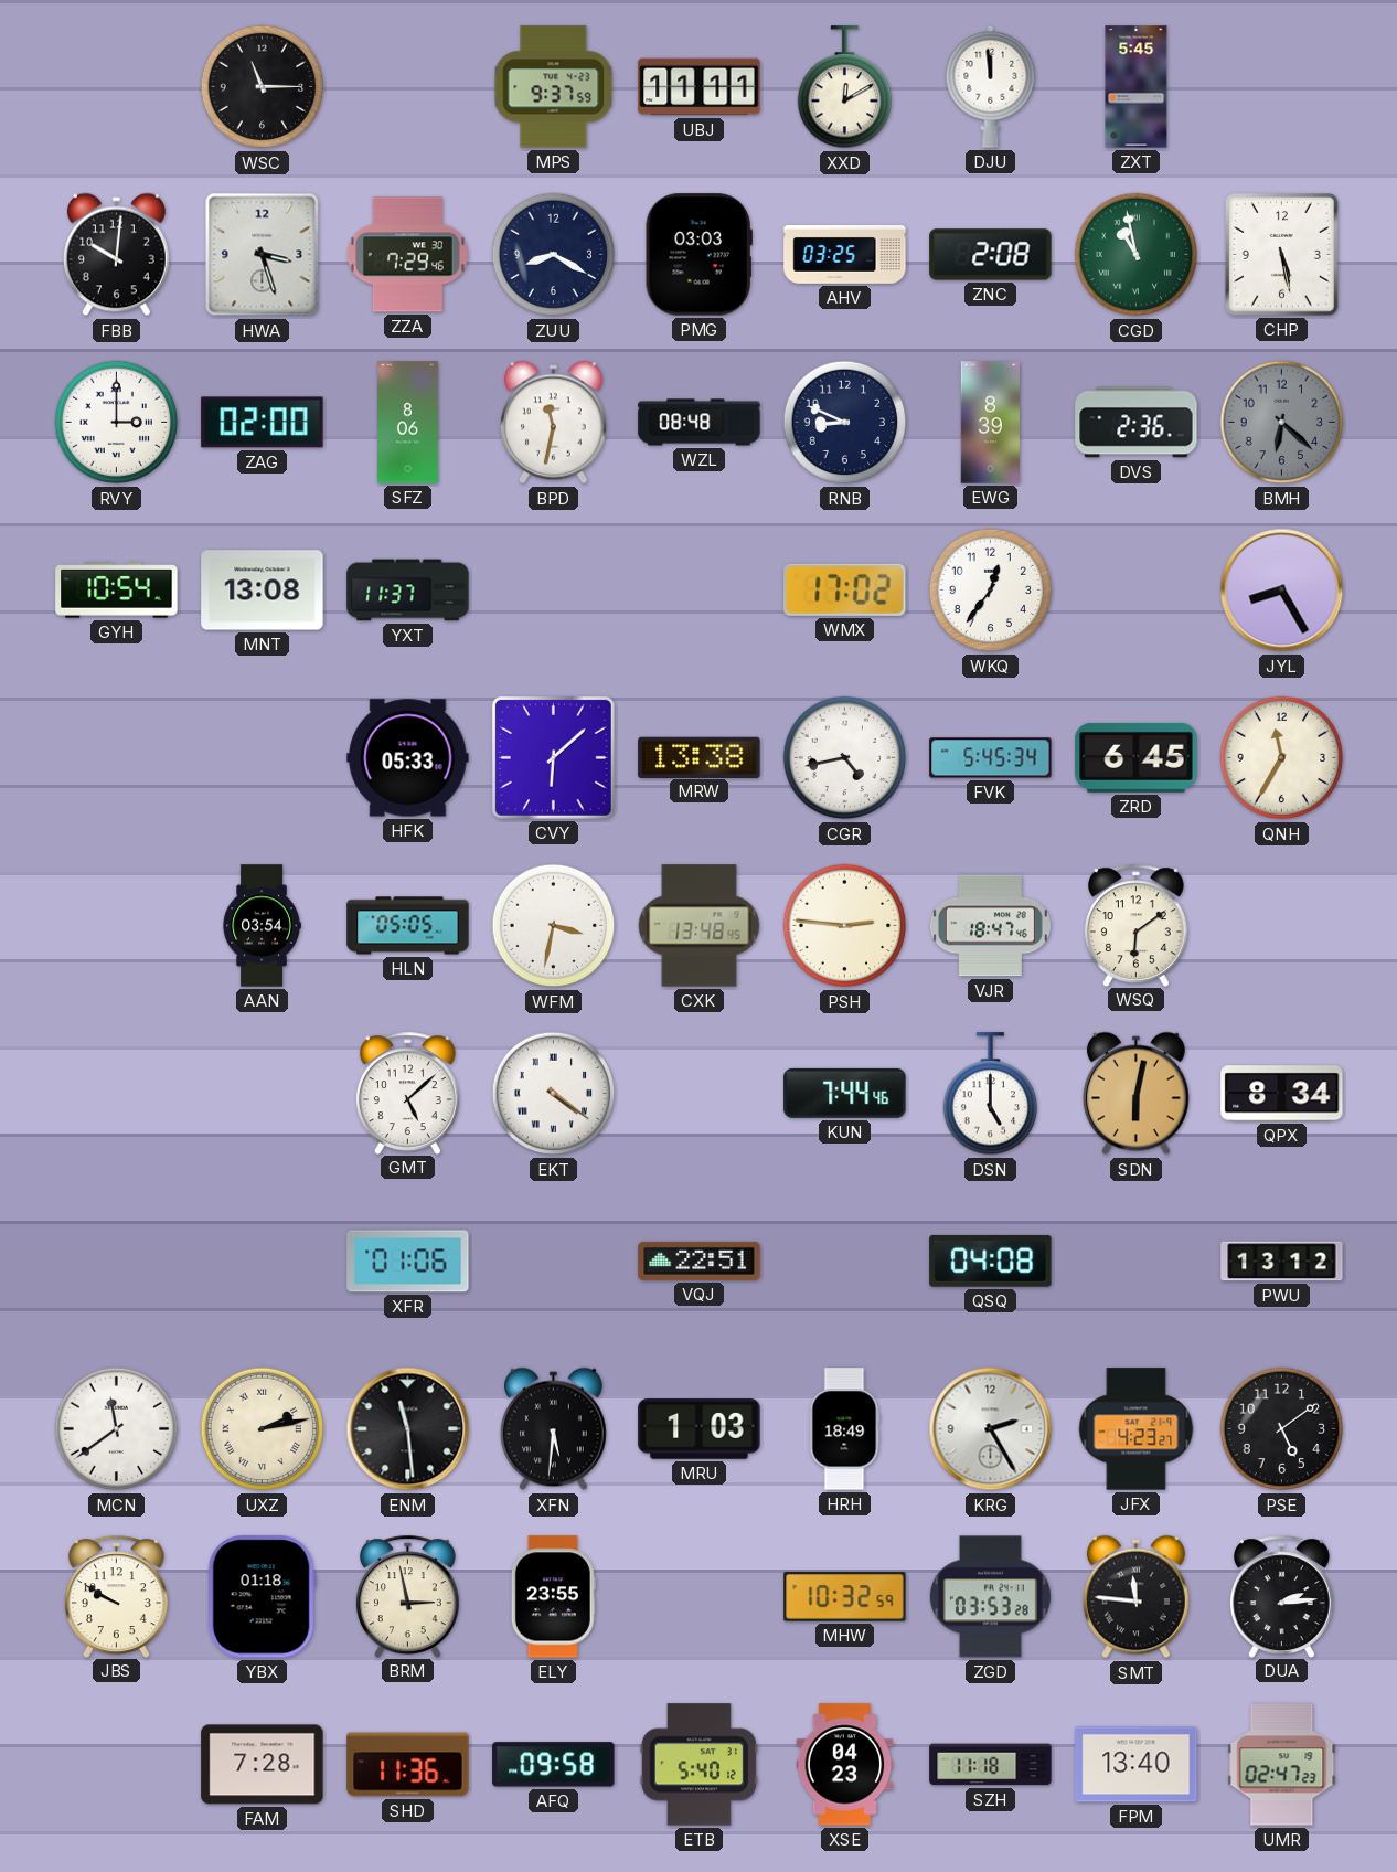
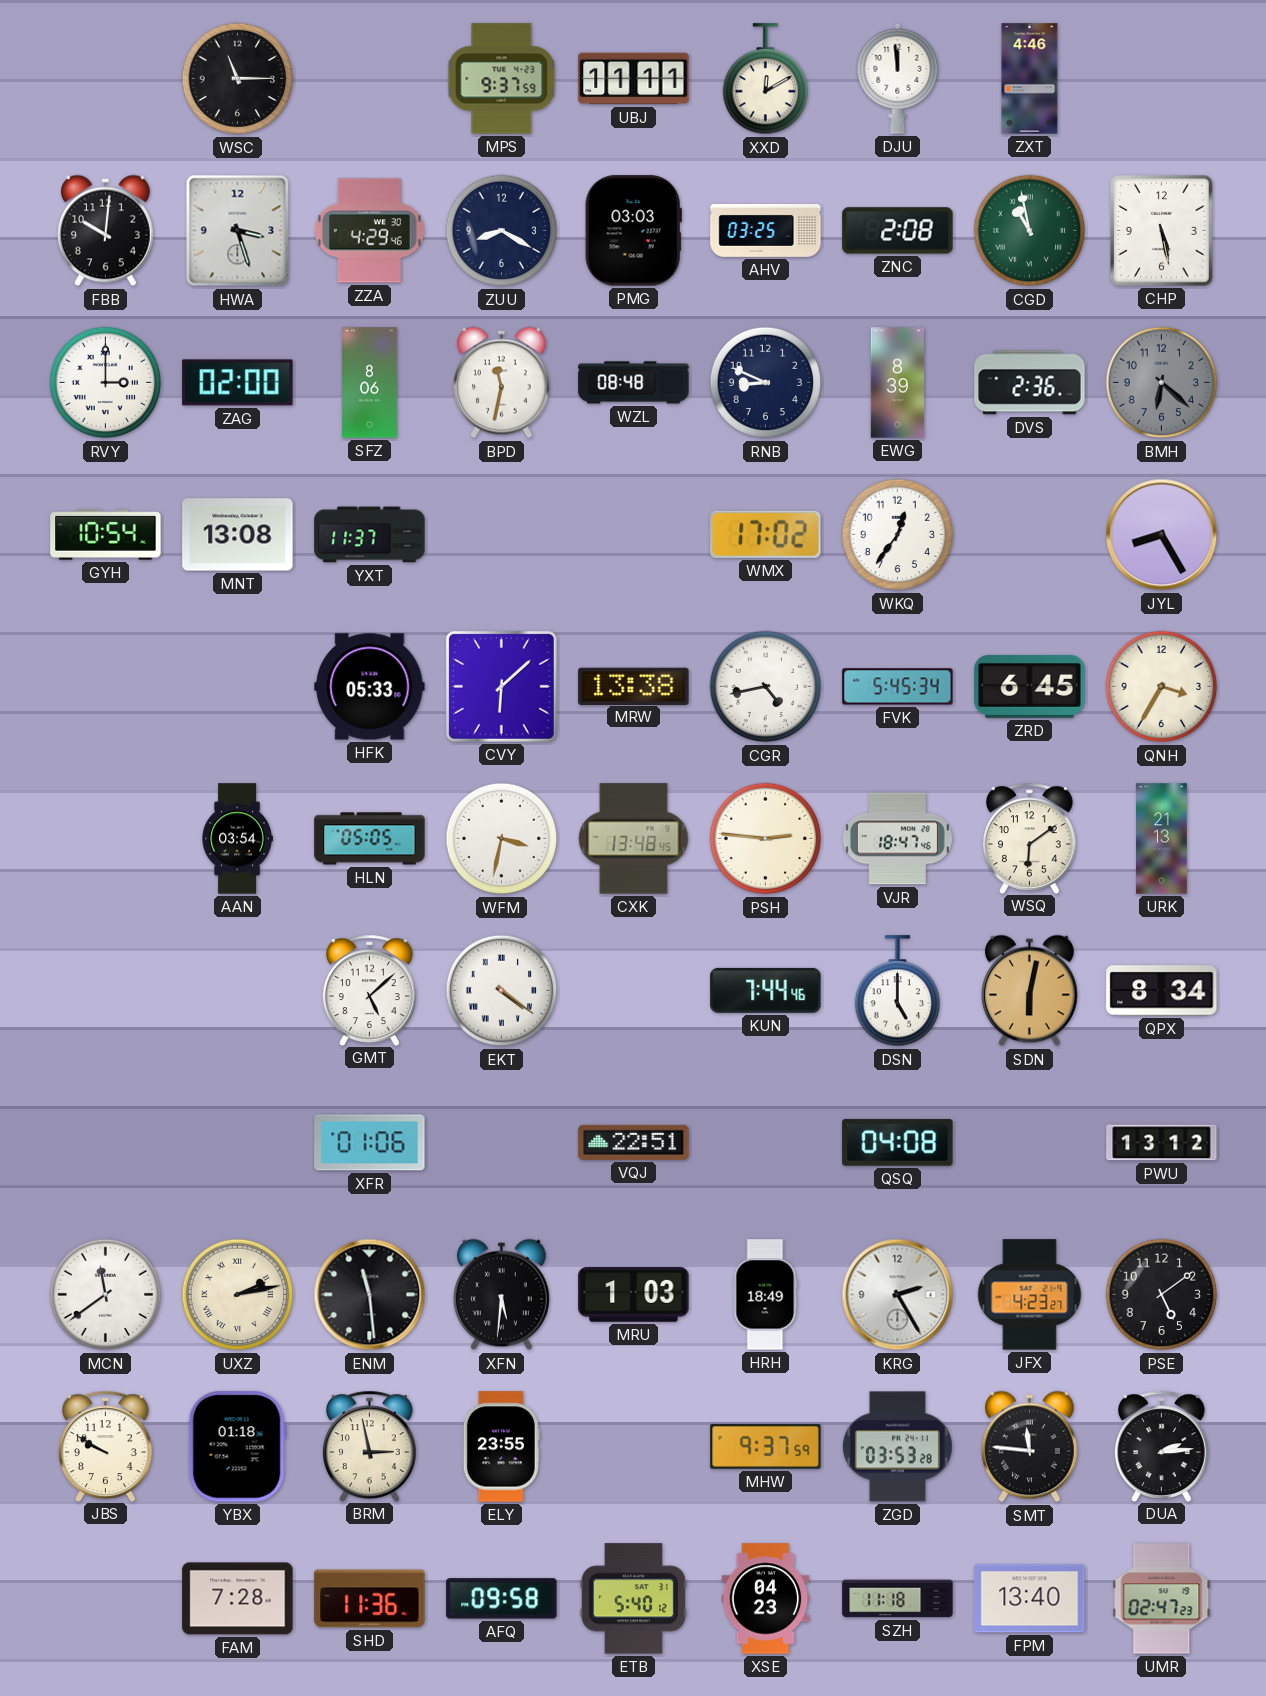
ZXT: 5:45 -> 4:46
ZZA: 7:29 -> 4:29
QNH: 11:35 -> 3:35
URK: none -> 21:13
MHW: 10:32 -> 9:37
